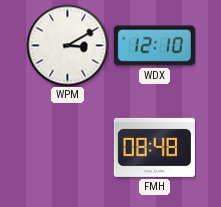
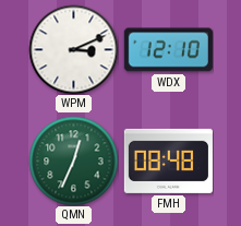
WPM: 3:10 -> 3:11
QMN: none -> 12:34
